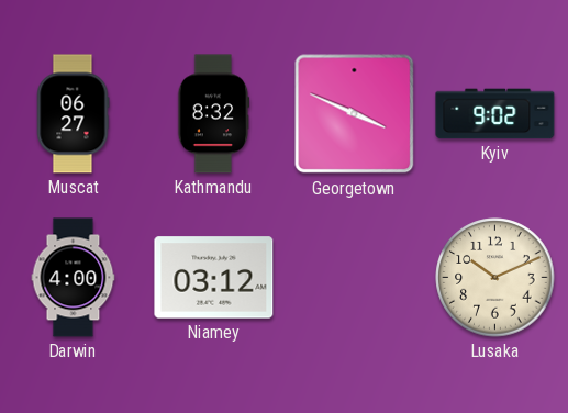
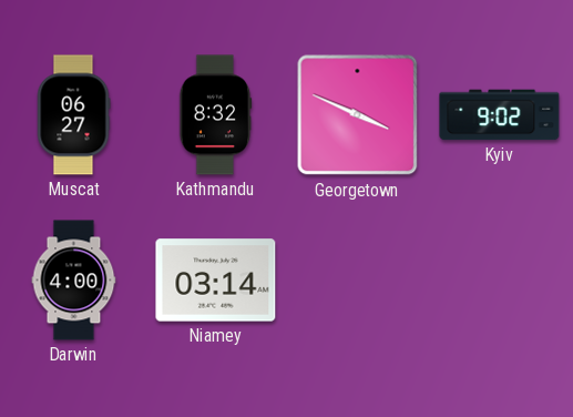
Niamey: 03:12 -> 03:14
Lusaka: 10:11 -> none
